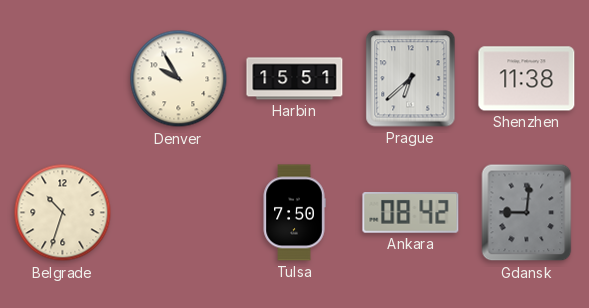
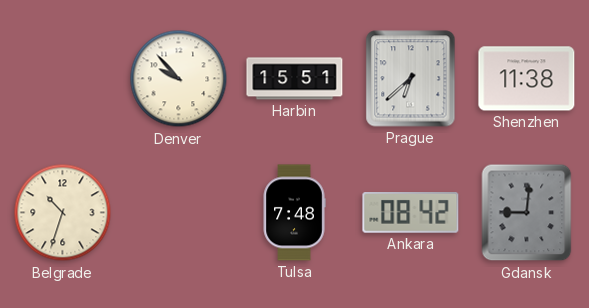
Denver: 9:55 -> 9:53
Tulsa: 7:50 -> 7:48
